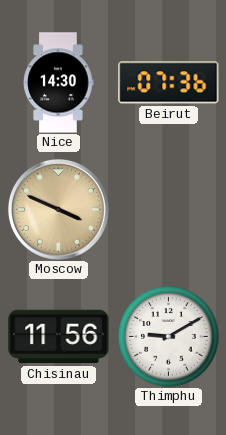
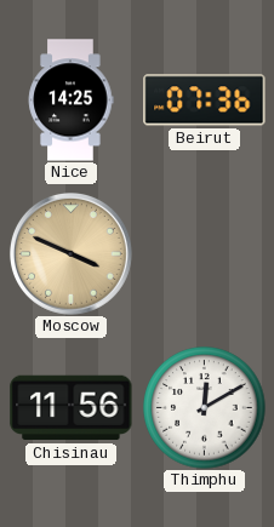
Nice: 14:30 -> 14:25
Thimphu: 9:10 -> 12:10
